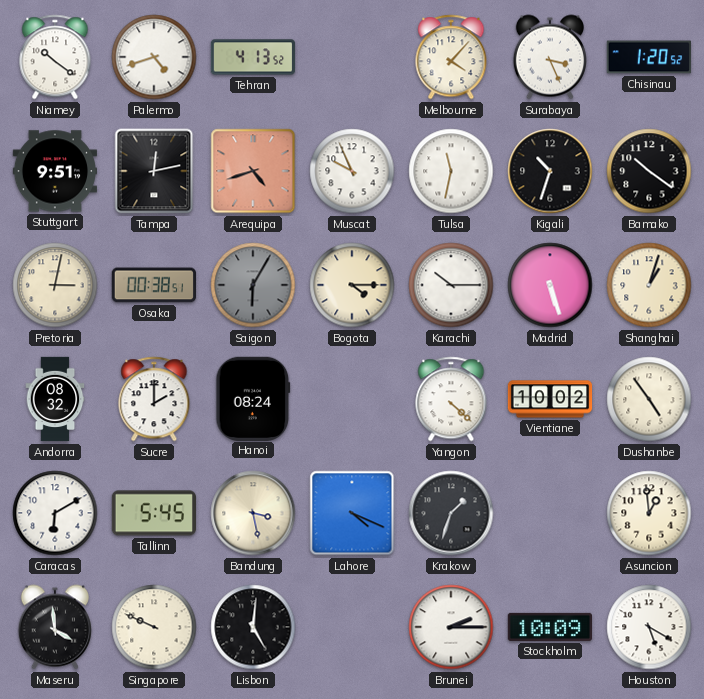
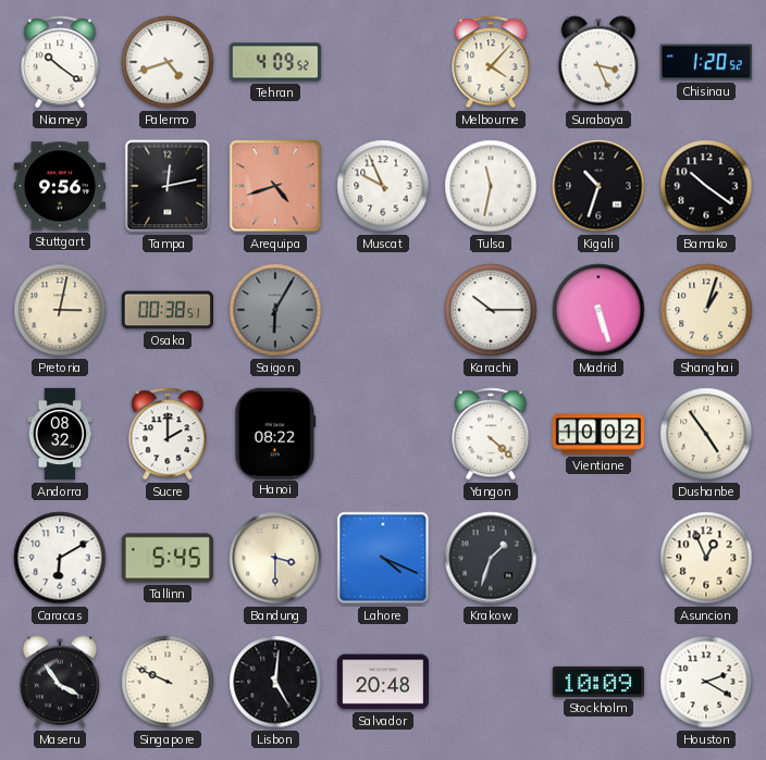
Tehran: 4:13 -> 4:09
Stuttgart: 9:51 -> 9:56
Bogota: 4:15 -> none
Hanoi: 08:24 -> 08:22
Bandung: 3:28 -> 3:30
Asuncion: 12:59 -> 12:56
Maseru: 3:59 -> 3:54
Salvador: none -> 20:48
Brunei: 2:15 -> none
Houston: 5:20 -> 2:20
